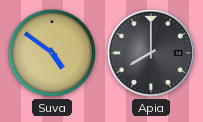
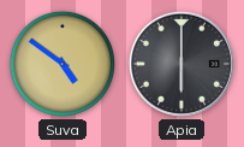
Apia: 8:00 -> 6:00
